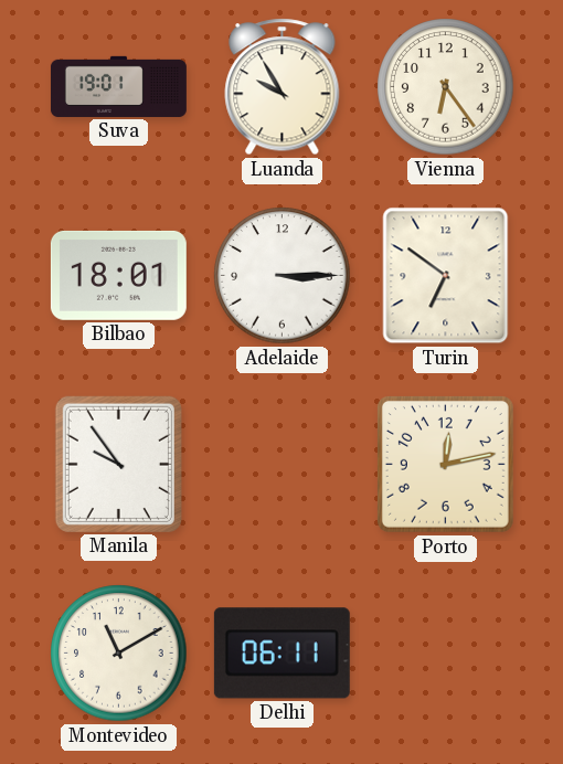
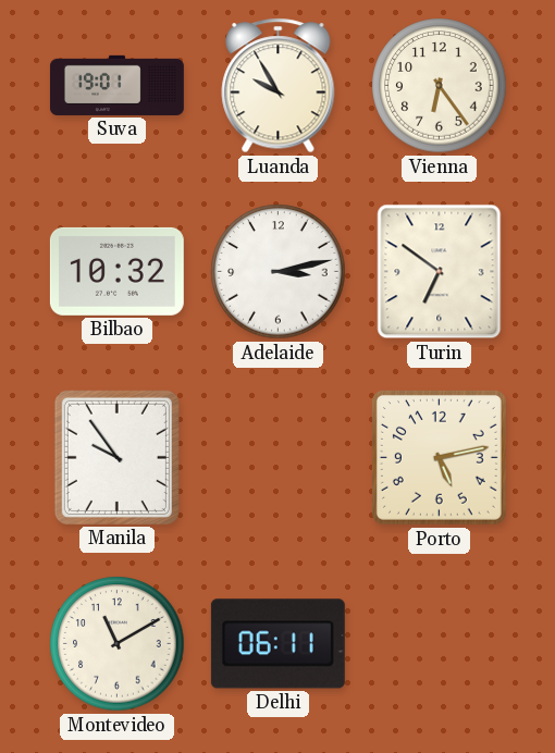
Bilbao: 18:01 -> 10:32
Adelaide: 3:15 -> 3:13
Porto: 12:13 -> 5:13
